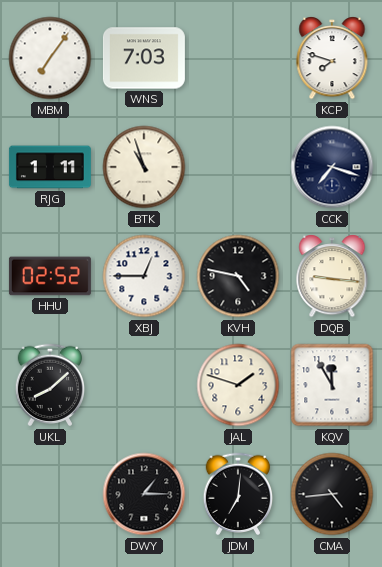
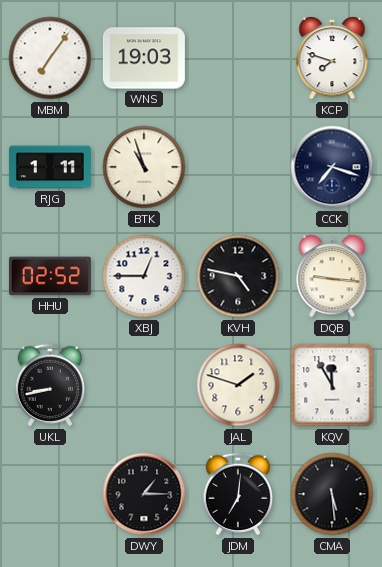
WNS: 7:03 -> 19:03
UKL: 8:08 -> 8:43
CMA: 4:44 -> 5:29
